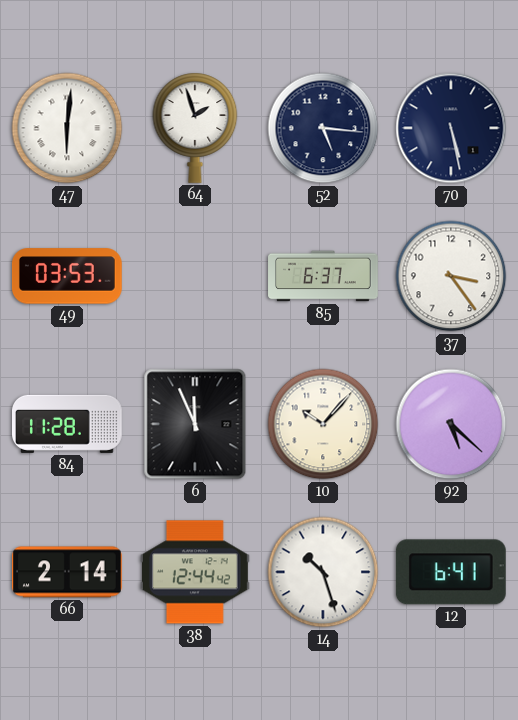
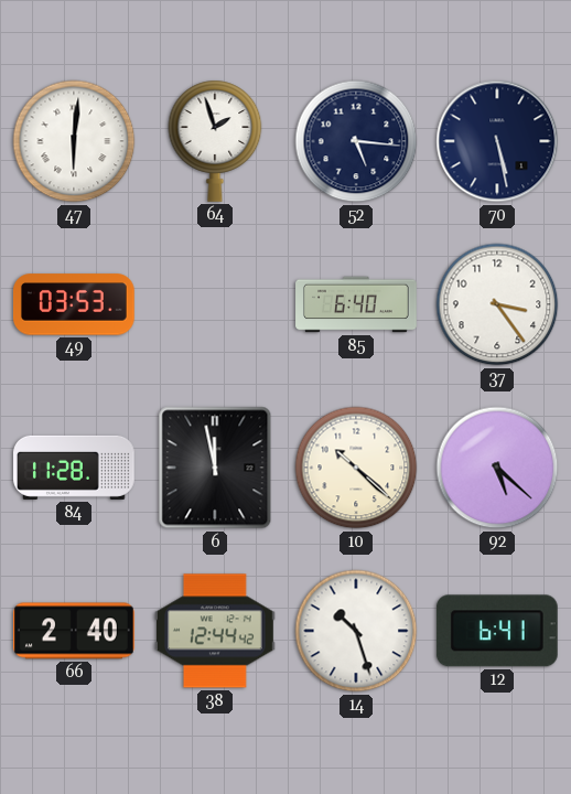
85: 6:37 -> 6:40
6: 11:56 -> 11:58
10: 10:07 -> 10:22
66: 2:14 -> 2:40
